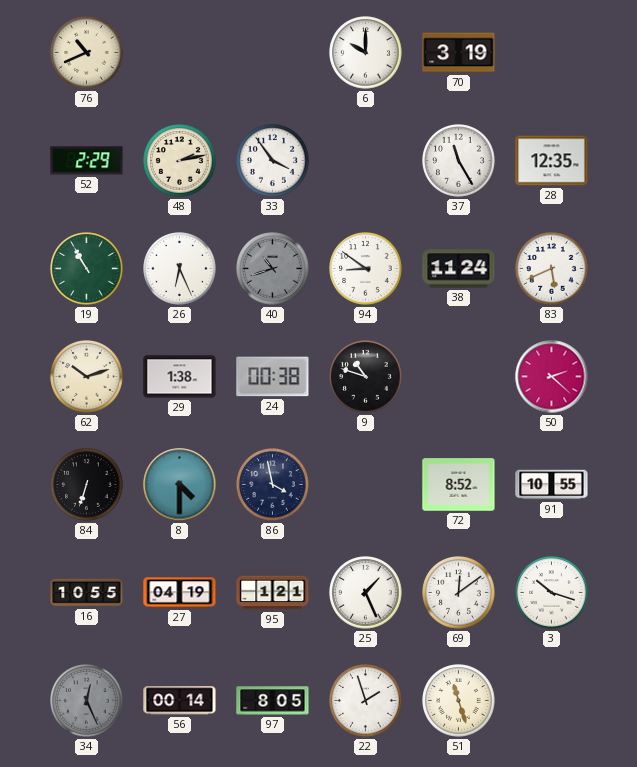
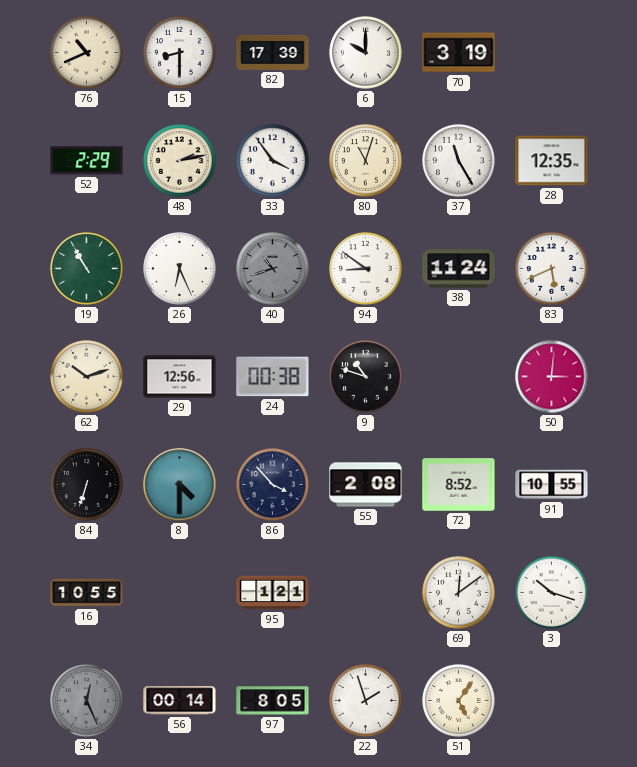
15: none -> 8:30
82: none -> 17:39
80: none -> 11:03
29: 1:38 -> 12:56
50: 2:22 -> 3:01
86: 3:58 -> 3:53
55: none -> 2:08
27: 04:19 -> none
25: 1:26 -> none
51: 11:27 -> 5:06
